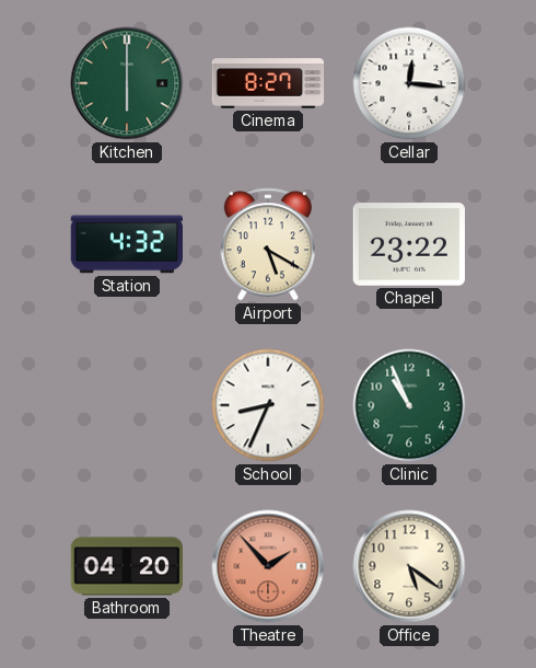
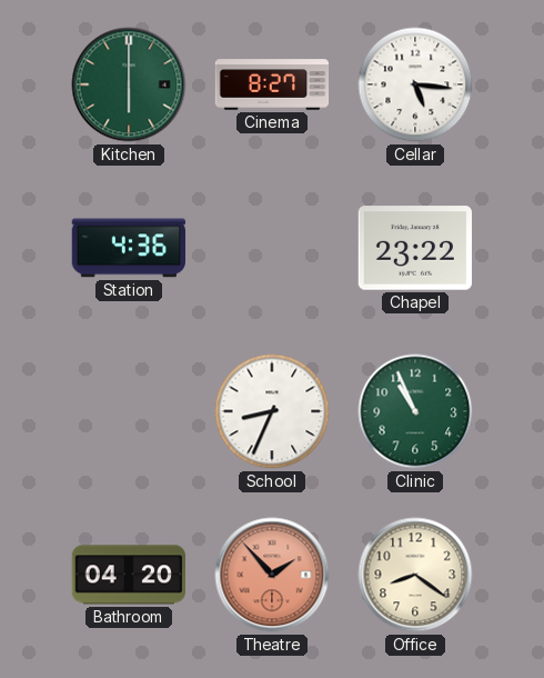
Cellar: 12:16 -> 5:16
Station: 4:32 -> 4:36
Airport: 5:20 -> none
Office: 5:21 -> 8:21
